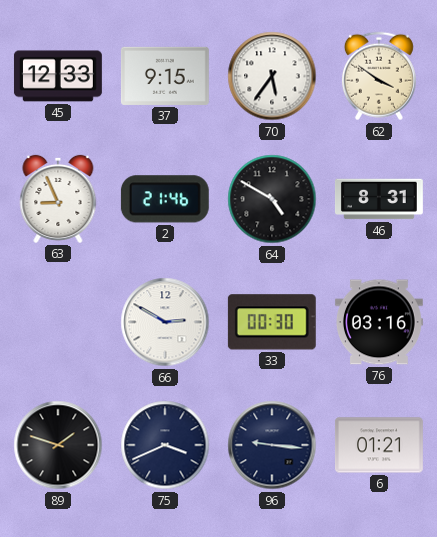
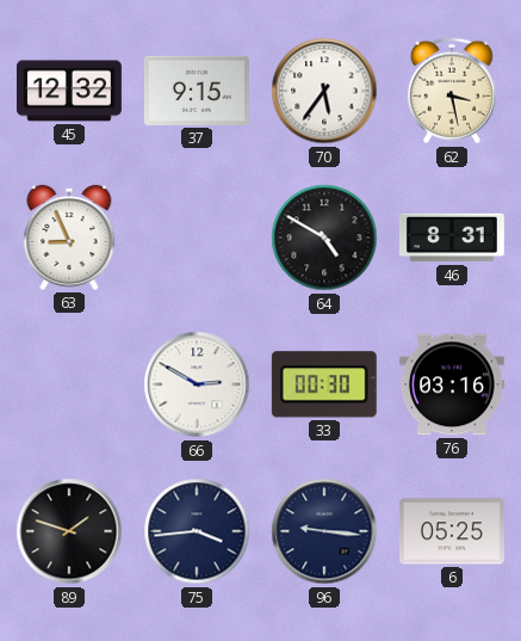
45: 12:33 -> 12:32
62: 3:51 -> 3:28
2: 21:46 -> none
75: 3:41 -> 3:44
6: 01:21 -> 05:25
